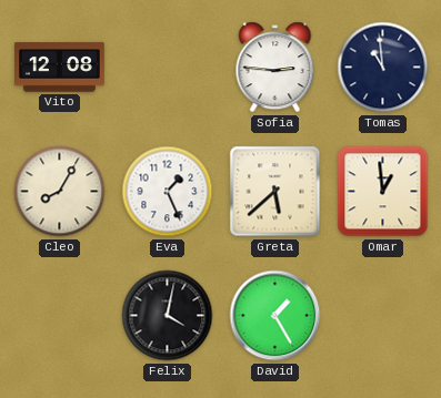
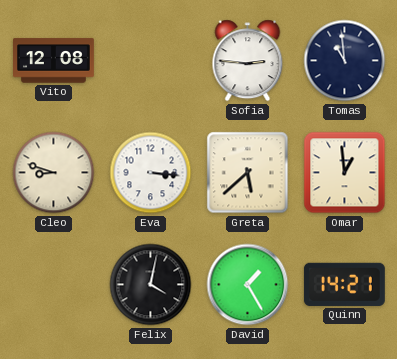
Cleo: 8:05 -> 8:48
Eva: 1:26 -> 3:16
Quinn: none -> 14:21
